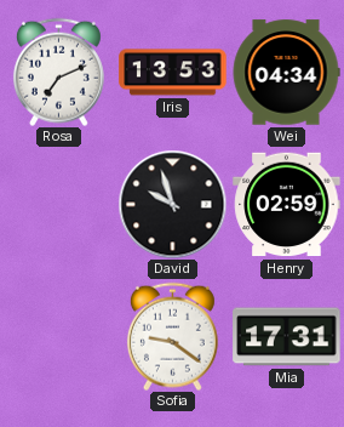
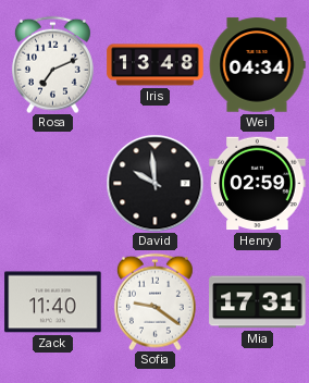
Iris: 13:53 -> 13:48
David: 9:57 -> 9:59
Zack: none -> 11:40
